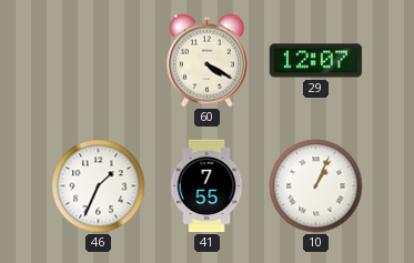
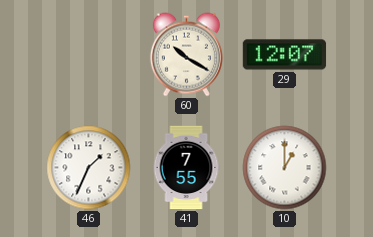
60: 4:20 -> 10:20
10: 1:04 -> 1:00
